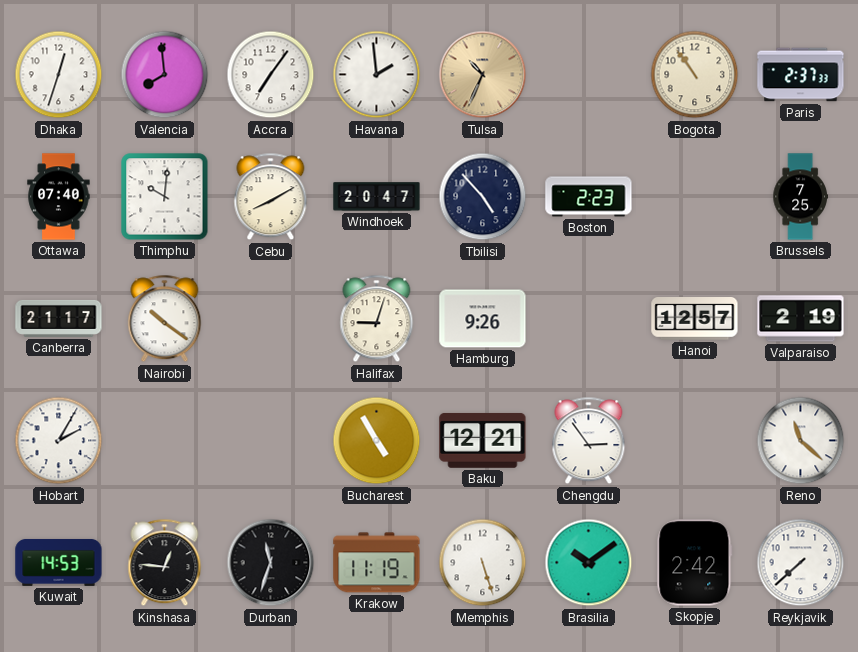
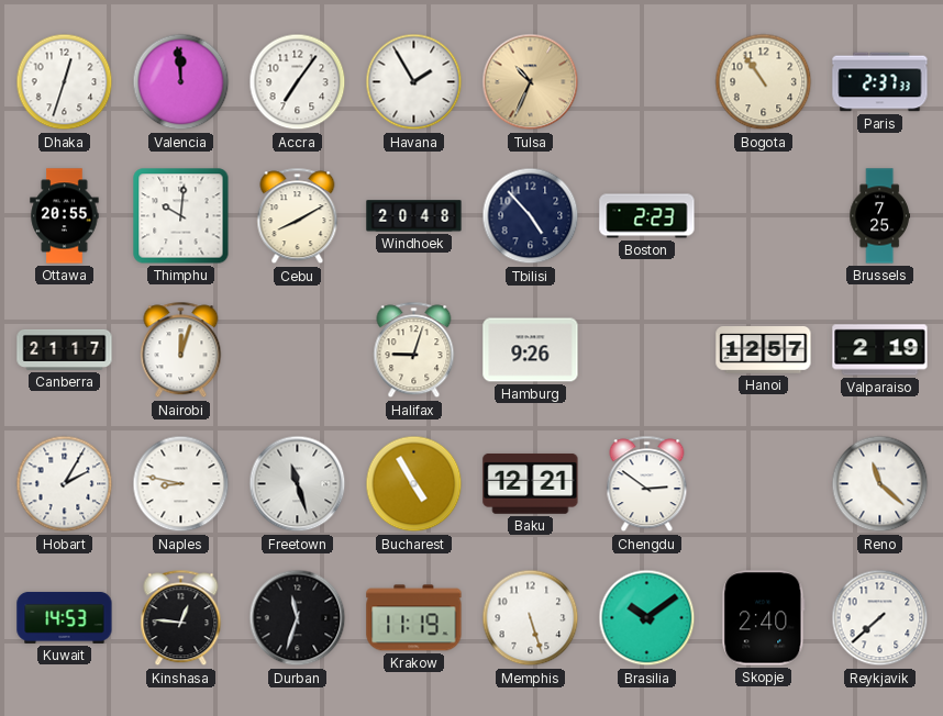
Valencia: 7:59 -> 11:59
Havana: 1:59 -> 1:55
Ottawa: 07:40 -> 20:55
Windhoek: 20:47 -> 20:48
Nairobi: 10:21 -> 12:03
Naples: none -> 8:47
Freetown: none -> 11:27
Chengdu: 2:54 -> 2:51
Skopje: 2:42 -> 2:40
